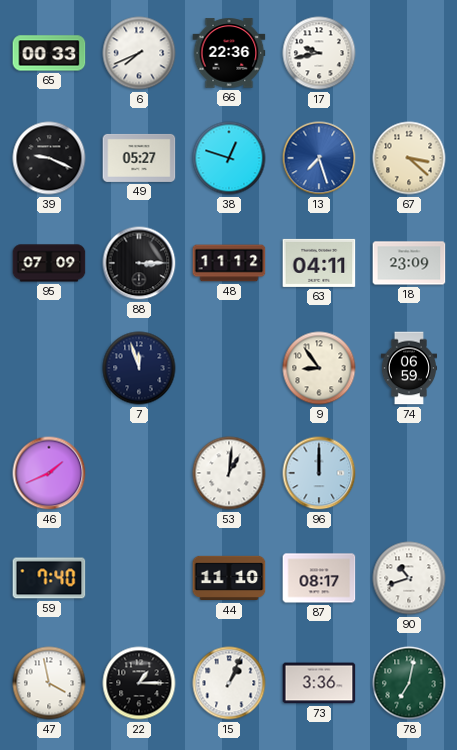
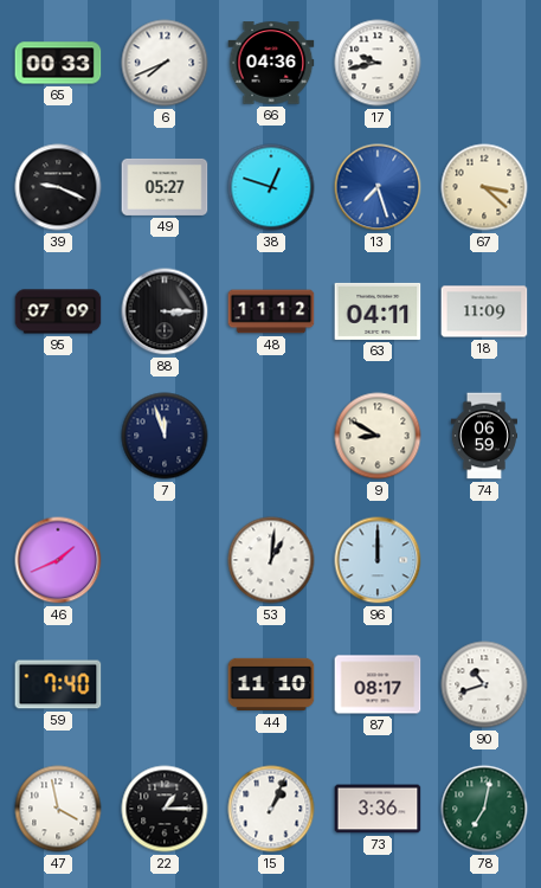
66: 22:36 -> 04:36
18: 23:09 -> 11:09
9: 8:54 -> 8:50
